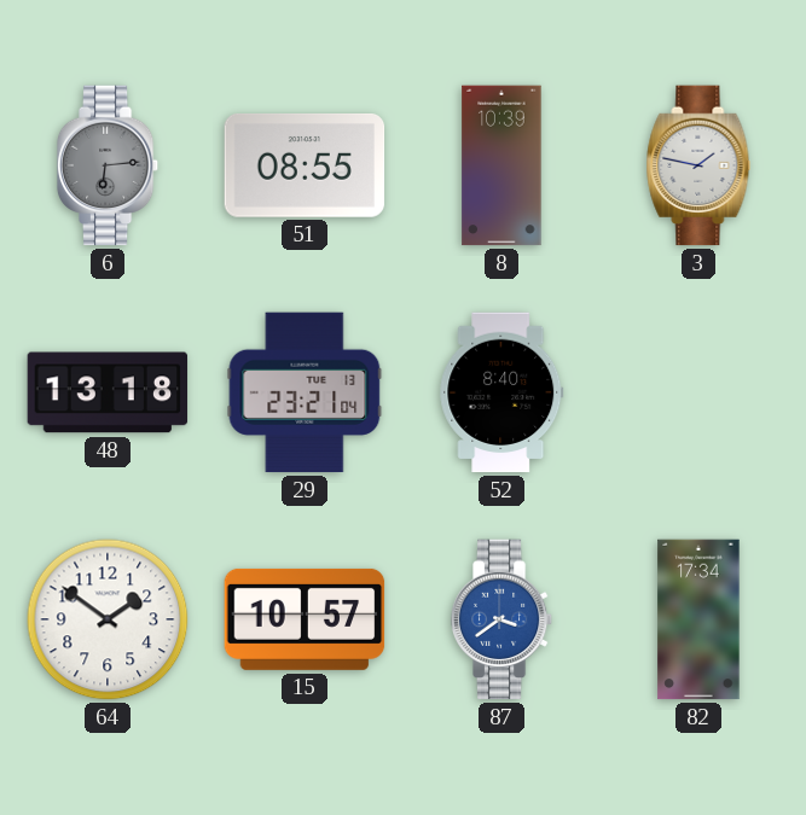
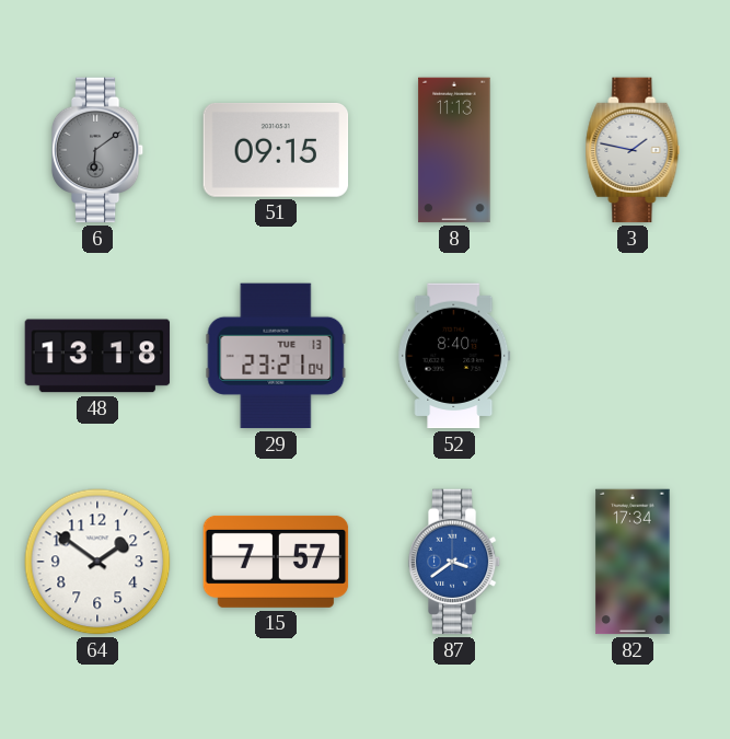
6: 6:14 -> 6:09
51: 08:55 -> 09:15
8: 10:39 -> 11:13
15: 10:57 -> 7:57
